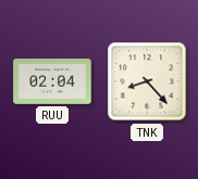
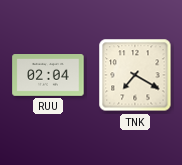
TNK: 8:23 -> 7:20
